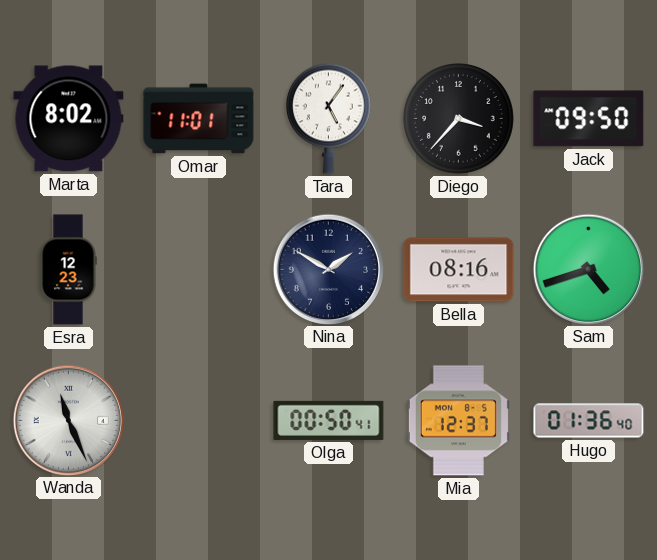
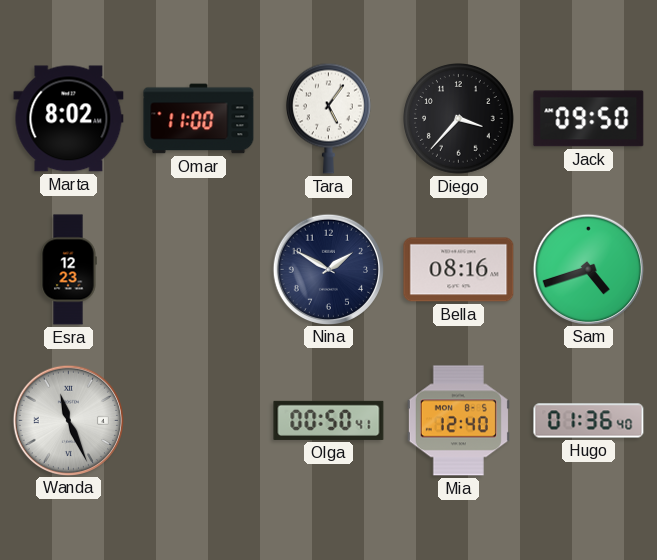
Omar: 11:01 -> 11:00
Mia: 12:37 -> 12:40
